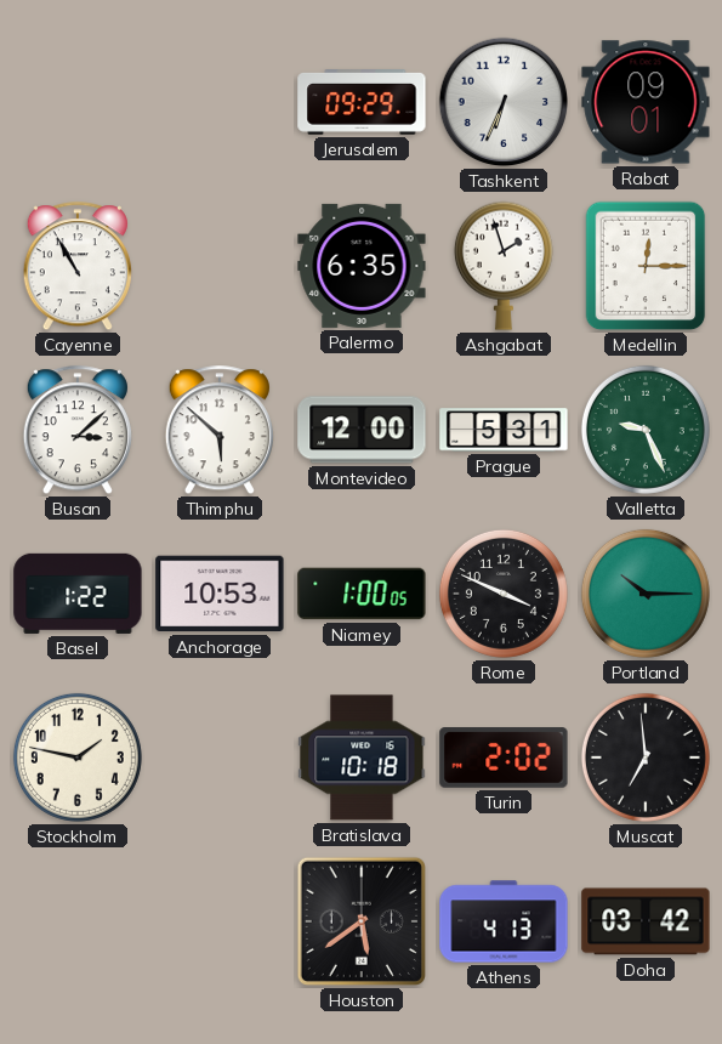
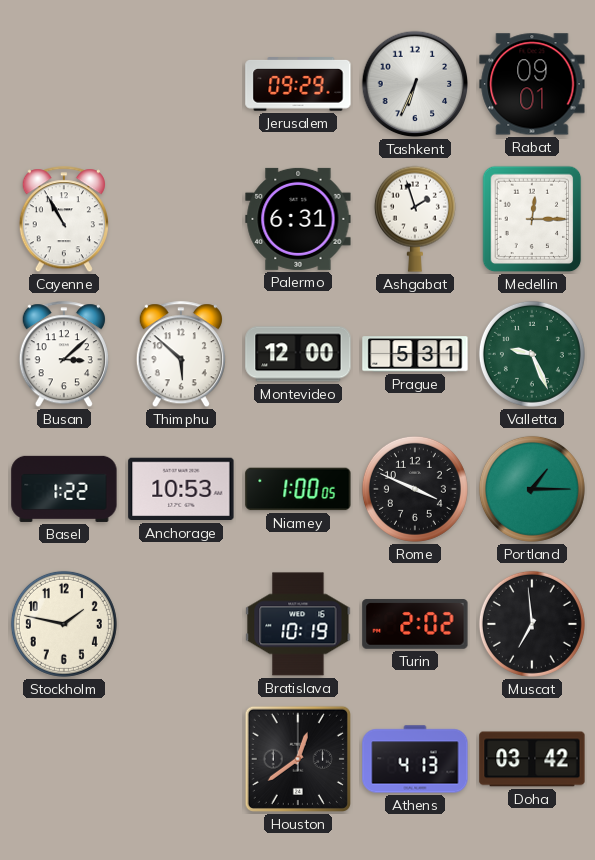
Palermo: 6:35 -> 6:31
Portland: 10:15 -> 1:15
Bratislava: 10:18 -> 10:19
Houston: 5:39 -> 12:39
